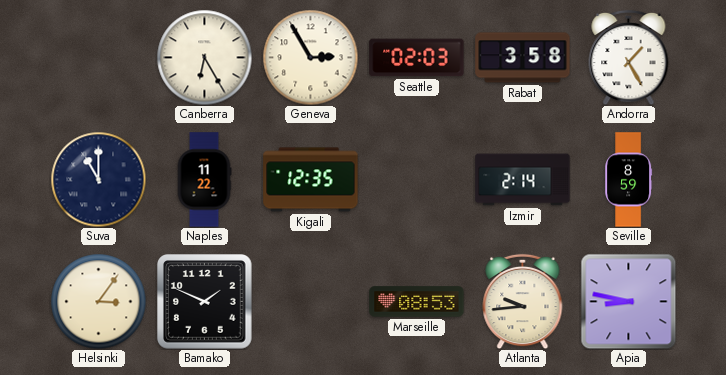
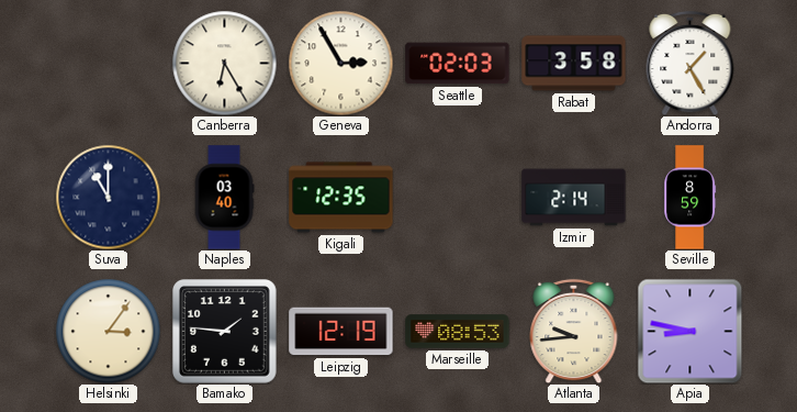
Naples: 11:22 -> 03:40
Bamako: 1:49 -> 1:46
Leipzig: none -> 12:19
